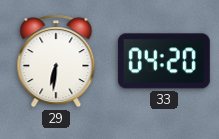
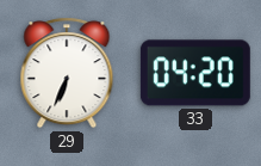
29: 6:31 -> 6:34
